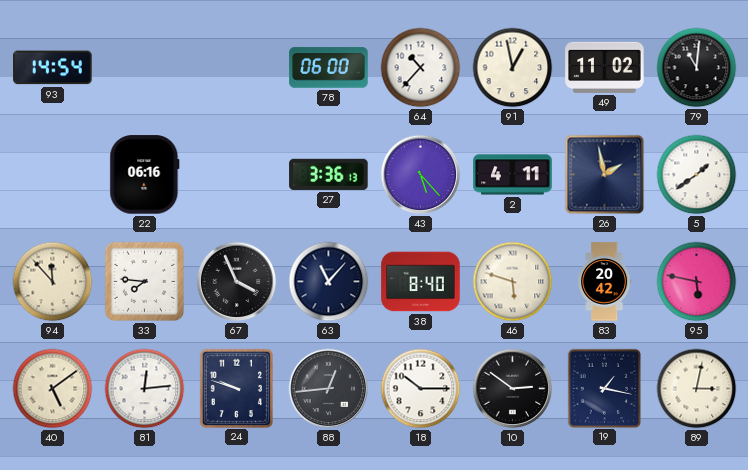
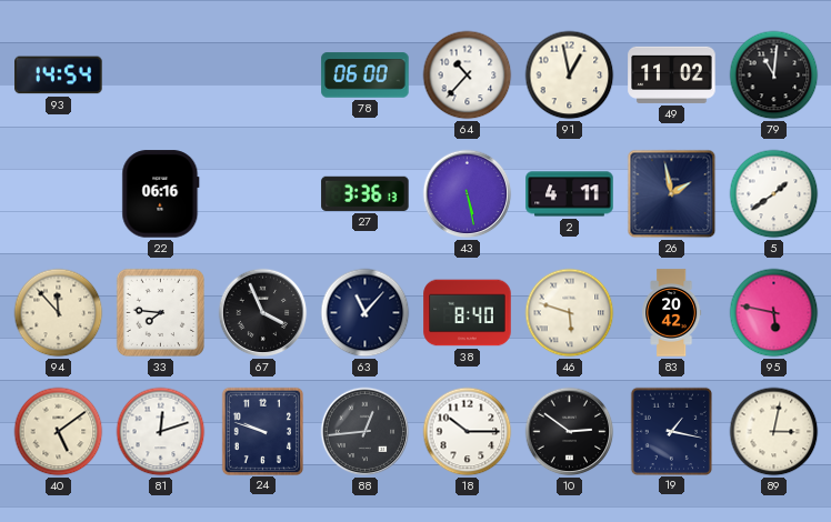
43: 5:23 -> 5:28
81: 12:14 -> 12:12
